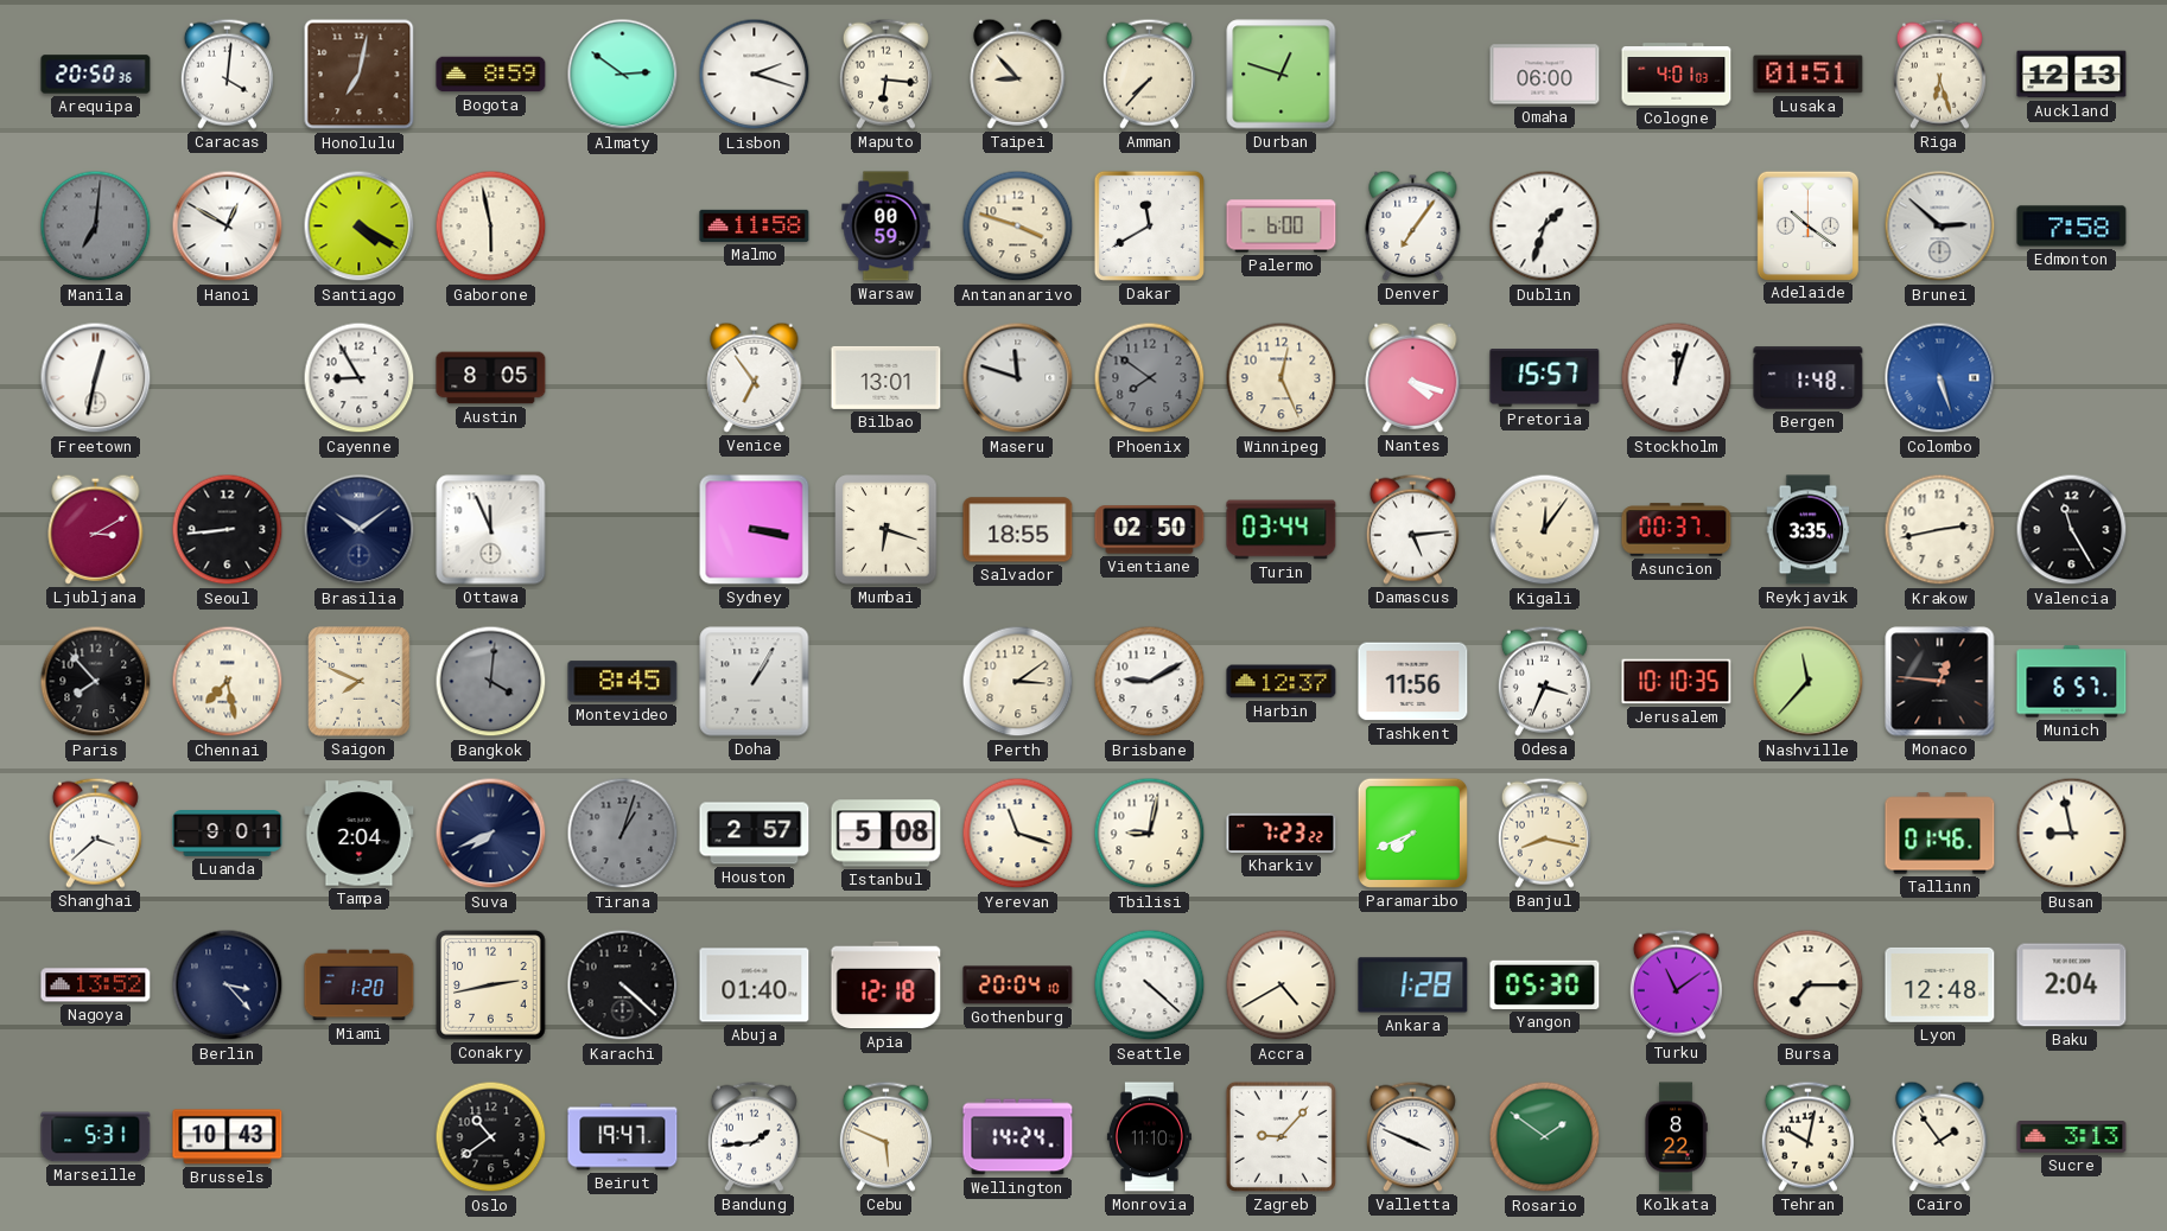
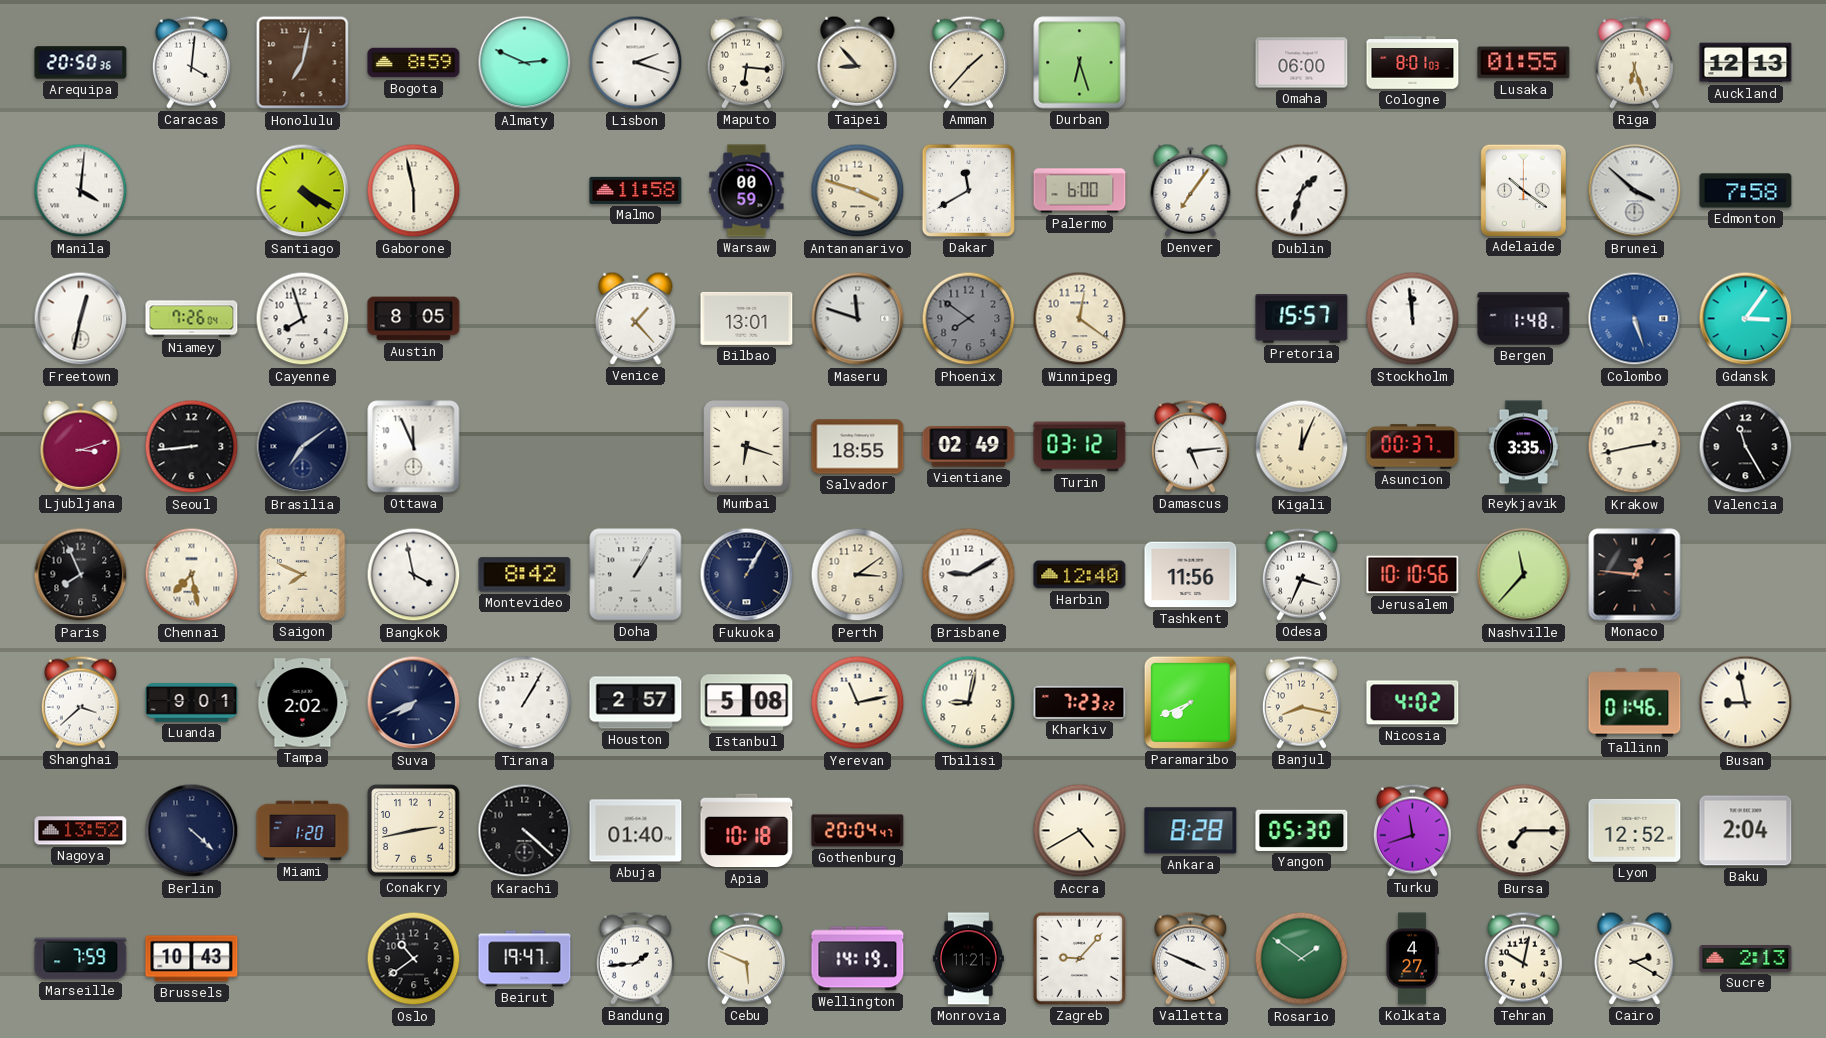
Almaty: 2:51 -> 2:49
Amman: 7:37 -> 1:37
Durban: 12:48 -> 6:27
Cologne: 4:01 -> 8:01
Lusaka: 01:51 -> 01:55
Manila: 7:01 -> 4:01
Manila dial: grey -> white
Hanoi: 12:50 -> none
Brunei: 2:52 -> 3:52
Niamey: none -> 7:26
Cayenne: 8:55 -> 7:57
Venice: 6:54 -> 1:23
Winnipeg: 12:26 -> 12:21
Nantes: 4:18 -> none
Stockholm: 12:03 -> 11:59
Gdansk: none -> 3:06
Ljubljana: 3:10 -> 3:12
Brasilia: 10:09 -> 7:09
Sydney: 3:17 -> none
Vientiane: 02:50 -> 02:49
Turin: 03:44 -> 03:12
Kigali: 12:06 -> 12:04
Paris: 7:53 -> 7:56
Bangkok: 4:01 -> 3:58
Bangkok dial: grey -> white
Montevideo: 8:45 -> 8:42
Fukuoka: none -> 1:05
Harbin: 12:37 -> 12:40
Jerusalem: 10:10:35 -> 10:10:56
Munich: 6:57 -> none
Tampa: 2:04 -> 2:02
Tirana: 1:03 -> 1:05
Tirana dial: grey -> white
Yerevan: 11:18 -> 11:13
Nicosia: none -> 4:02
Berlin: 3:23 -> 4:22
Apia: 12:18 -> 10:18
Gothenburg: 20:04:10 -> 20:04:47
Seattle: 4:22 -> none
Ankara: 1:28 -> 8:28
Turku: 11:09 -> 11:42
Lyon: 12:48 -> 12:52
Marseille: 5:31 -> 7:59
Wellington: 14:24 -> 14:19
Monrovia: 11:10 -> 11:21
Kolkata: 8:22 -> 4:27
Cairo: 1:54 -> 2:20
Sucre: 3:13 -> 2:13
